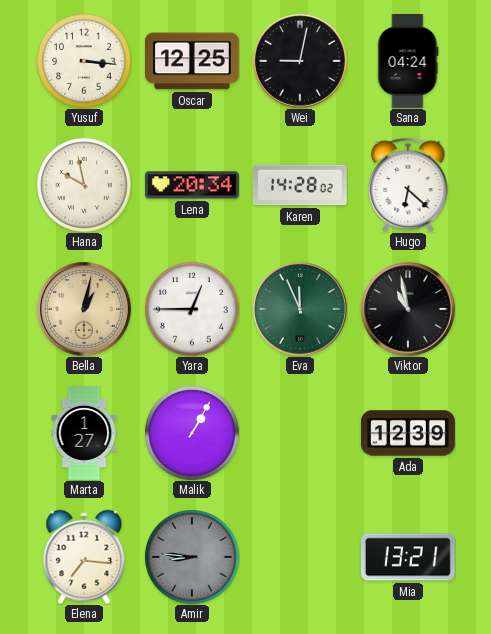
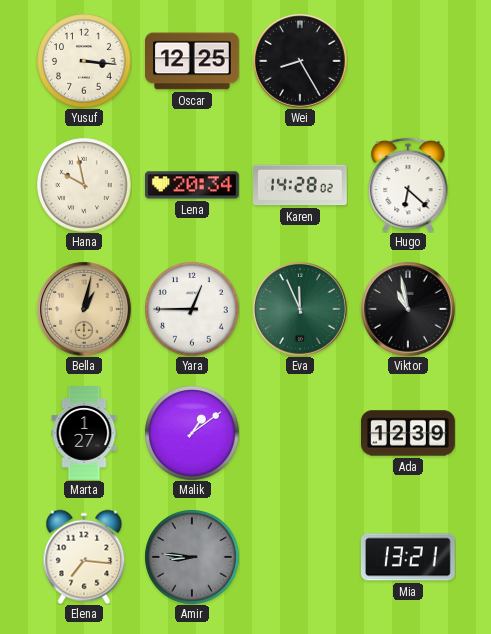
Wei: 9:02 -> 8:25
Sana: 04:24 -> none
Malik: 1:05 -> 1:09
